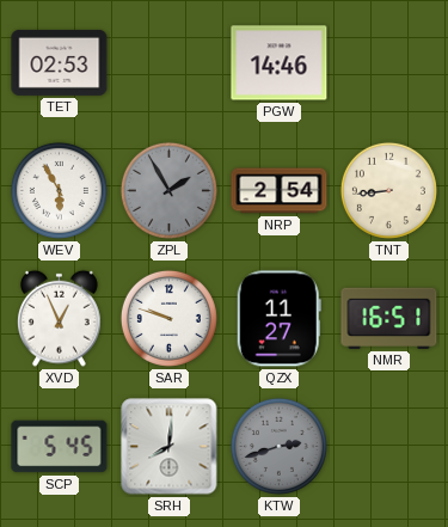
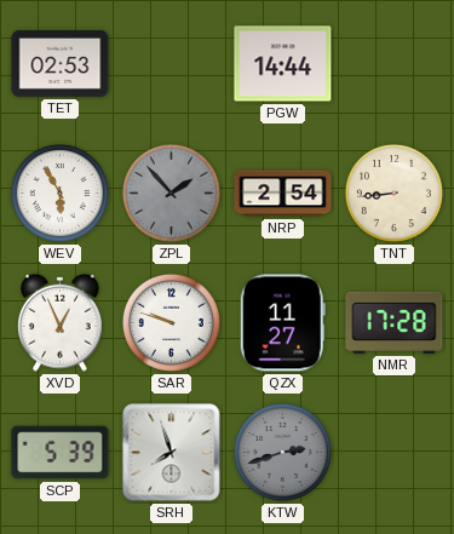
PGW: 14:46 -> 14:44
ZPL: 1:55 -> 1:53
NMR: 16:51 -> 17:28
SCP: 5:45 -> 5:39
SRH: 8:01 -> 7:57
